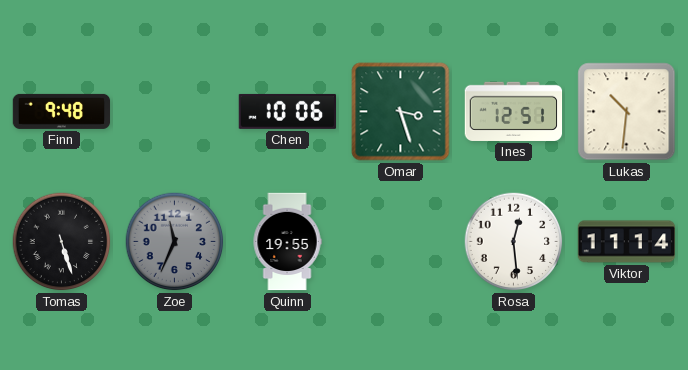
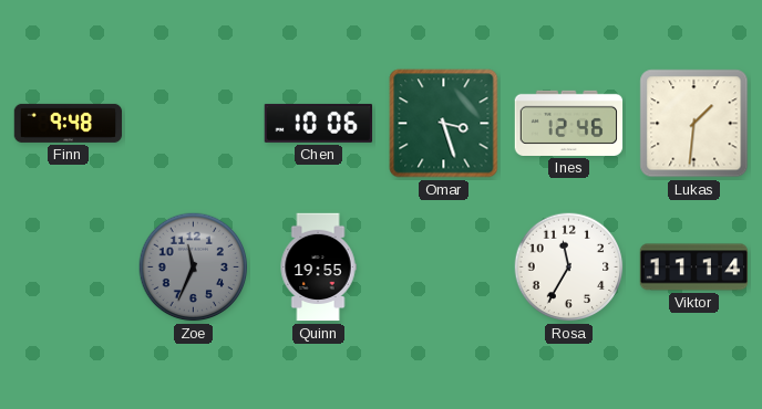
Ines: 12:51 -> 12:46
Lukas: 10:31 -> 1:31
Tomas: 5:27 -> none
Rosa: 12:29 -> 11:35
